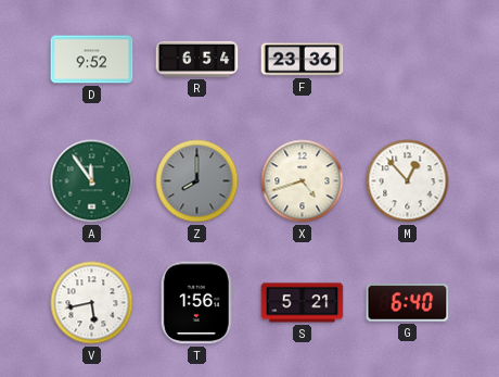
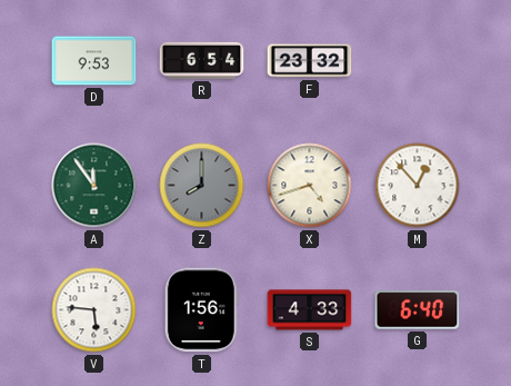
D: 9:52 -> 9:53
F: 23:36 -> 23:32
V: 5:43 -> 5:46
S: 5:21 -> 4:33
